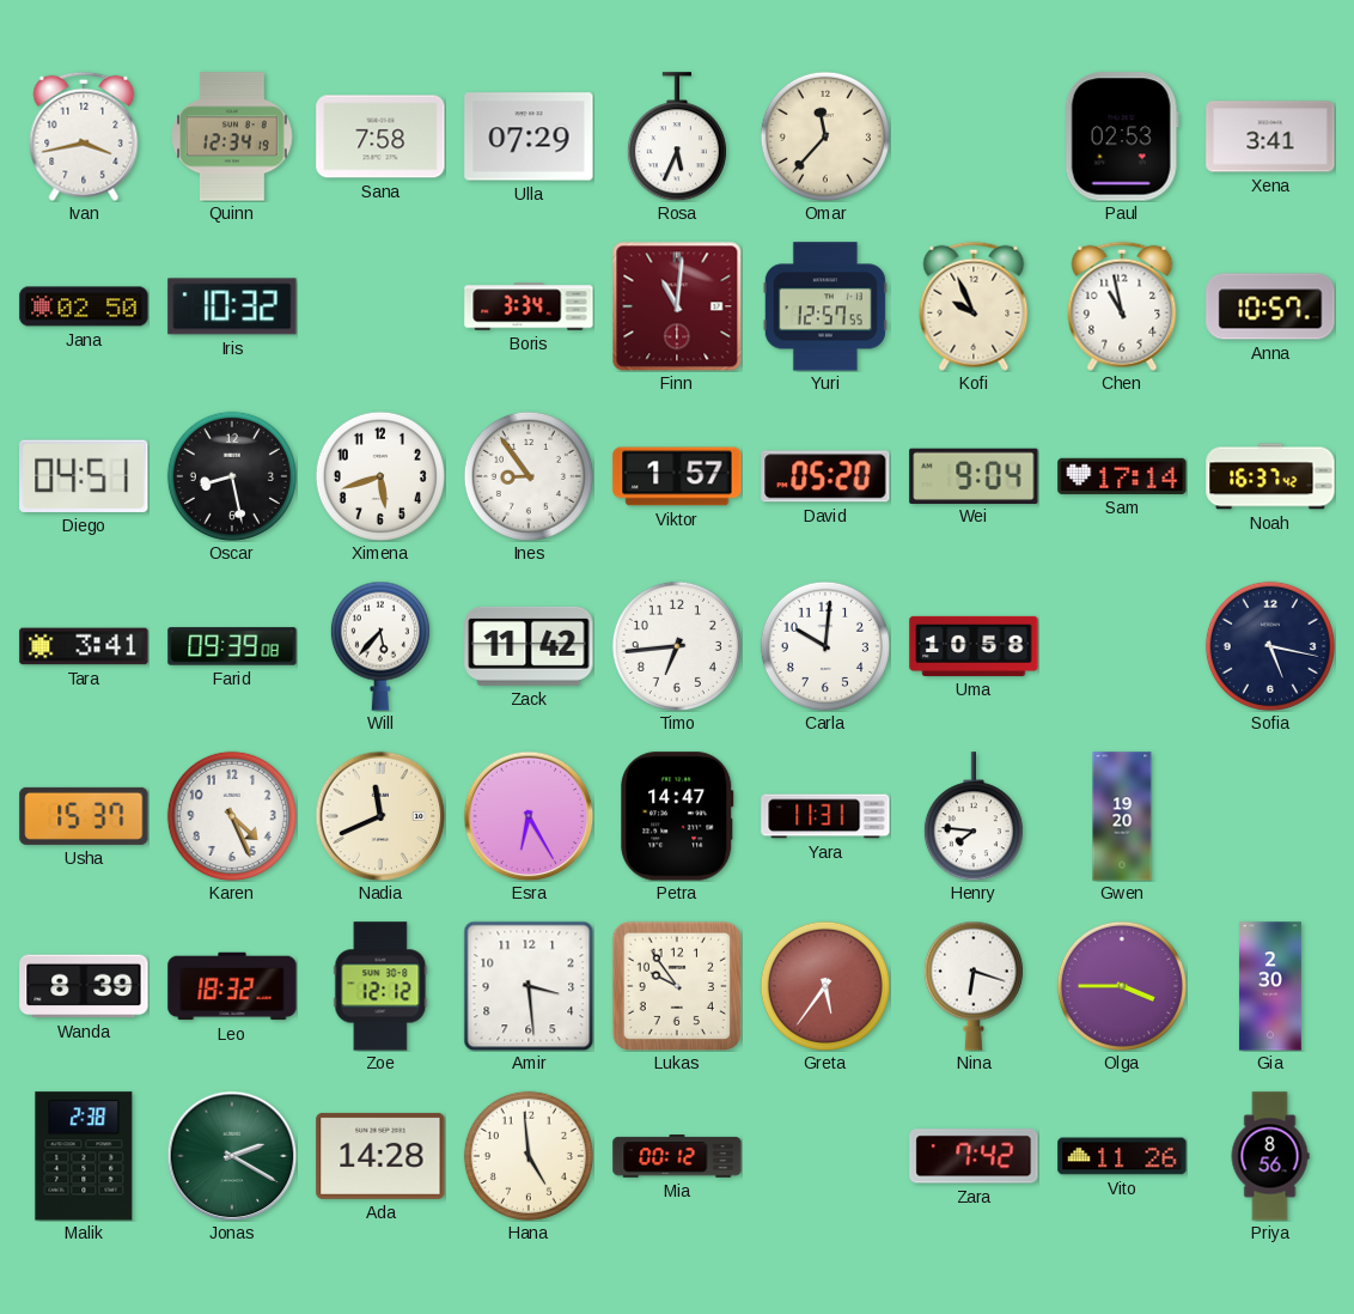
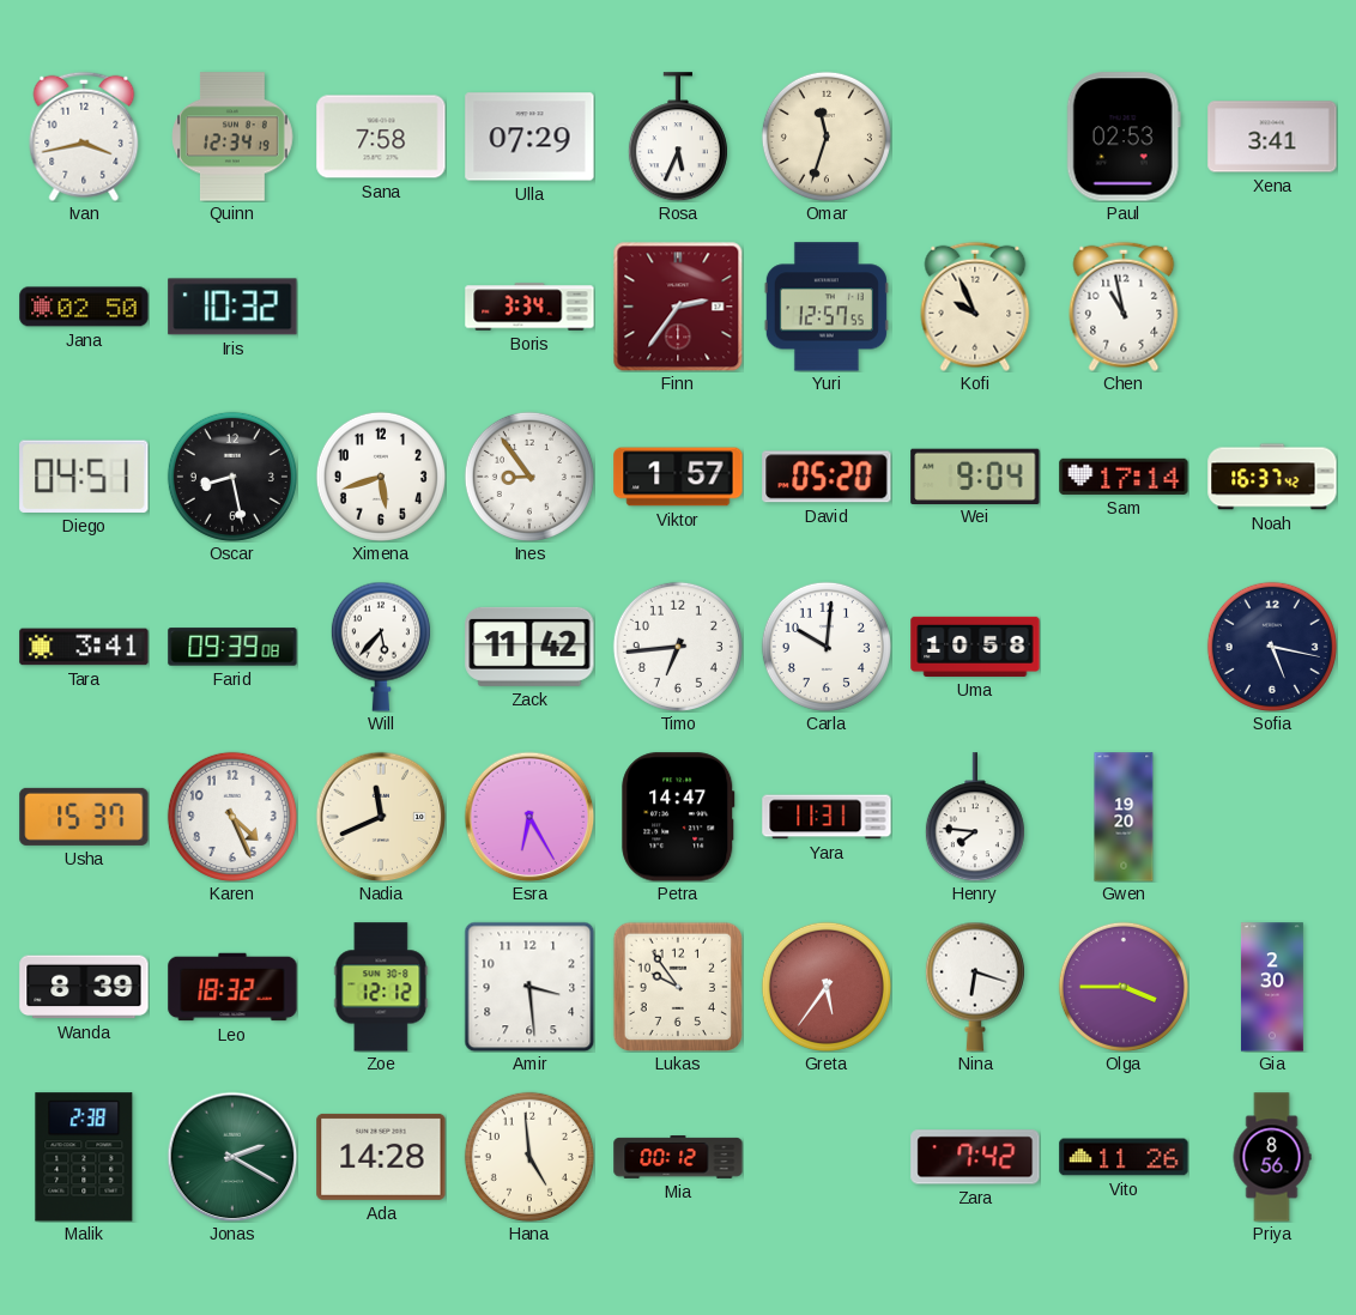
Omar: 11:37 -> 11:33
Finn: 11:01 -> 2:36
Anna: 10:57 -> none
